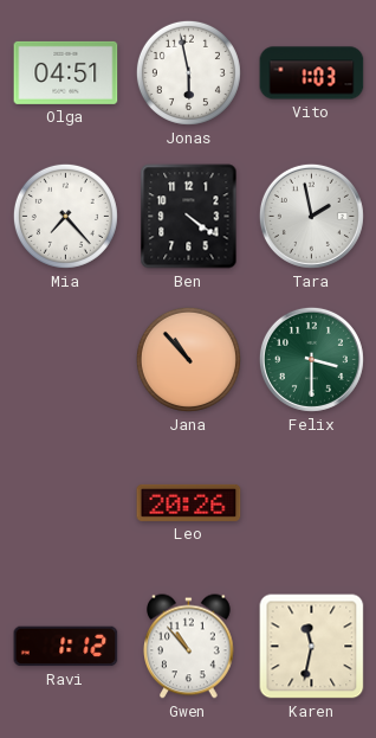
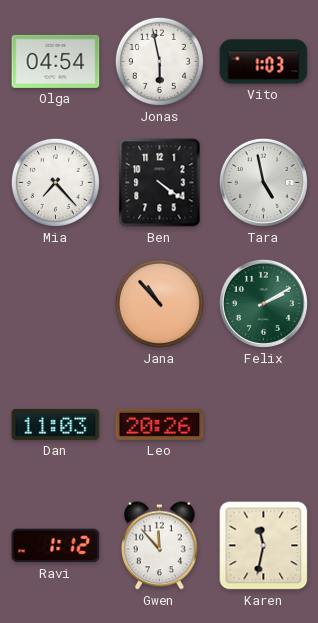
Olga: 04:51 -> 04:54
Tara: 1:58 -> 4:58
Felix: 3:30 -> 2:10
Dan: none -> 11:03
Gwen: 10:53 -> 11:53
